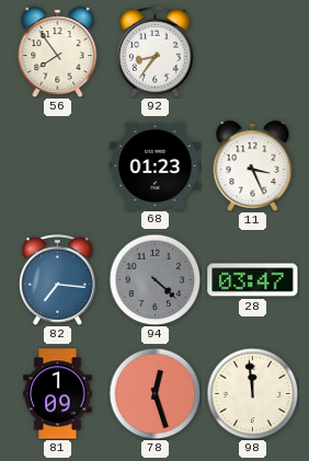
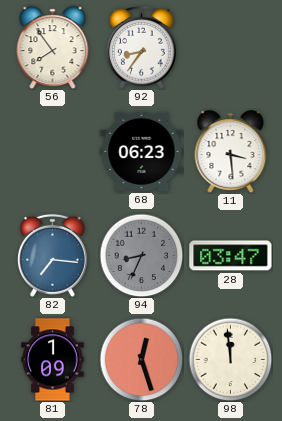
68: 01:23 -> 06:23
11: 3:26 -> 3:29
94: 4:22 -> 8:34
